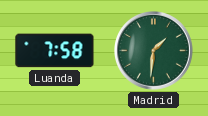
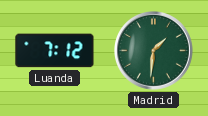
Luanda: 7:58 -> 7:12
